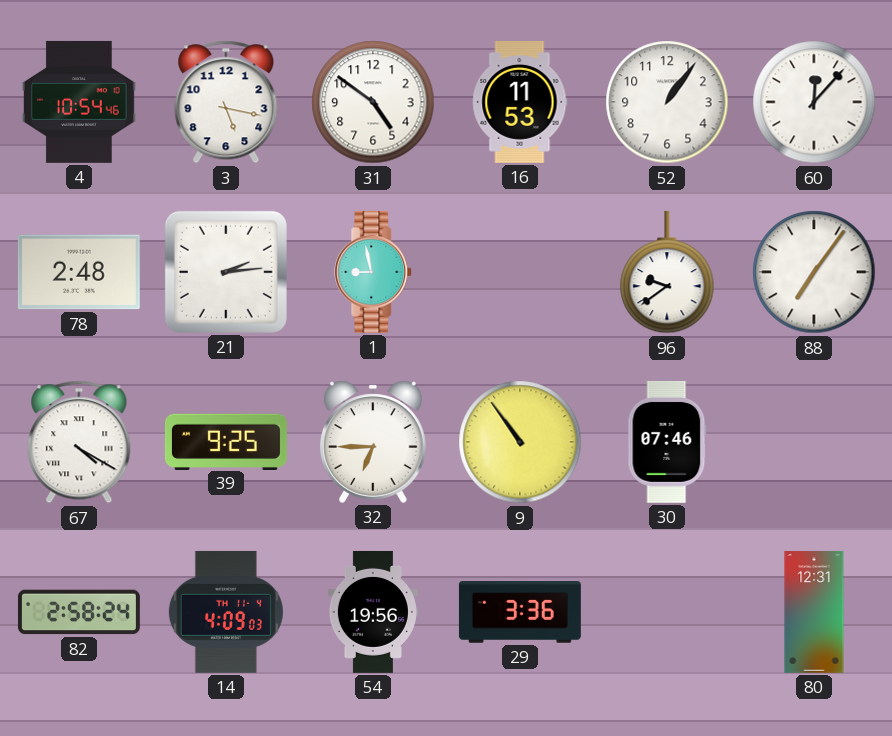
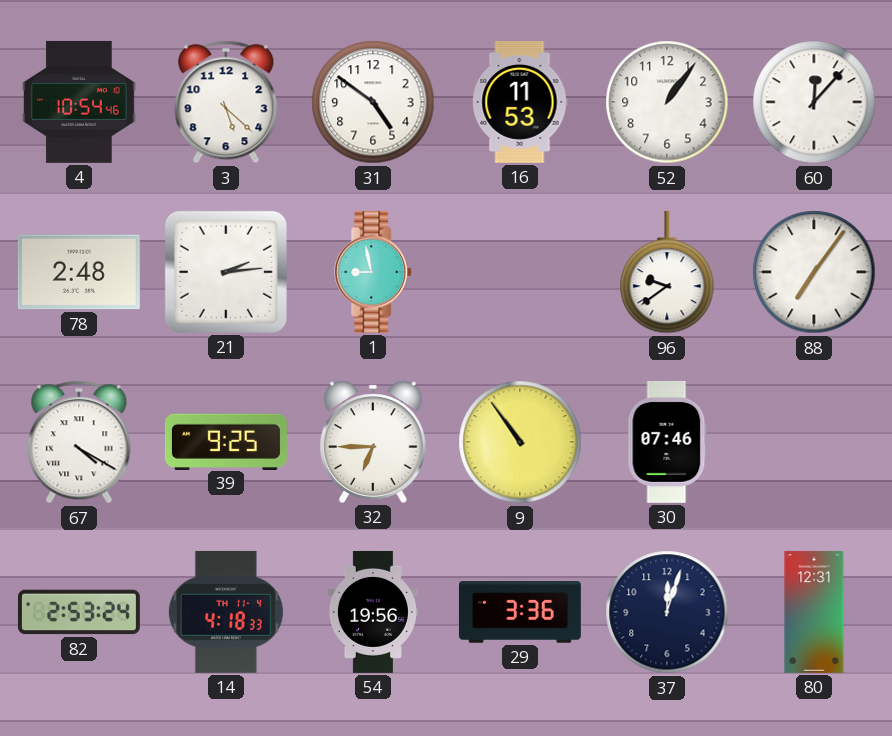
3: 5:17 -> 5:22
82: 2:58 -> 2:53
14: 4:09 -> 4:18
37: none -> 12:03
